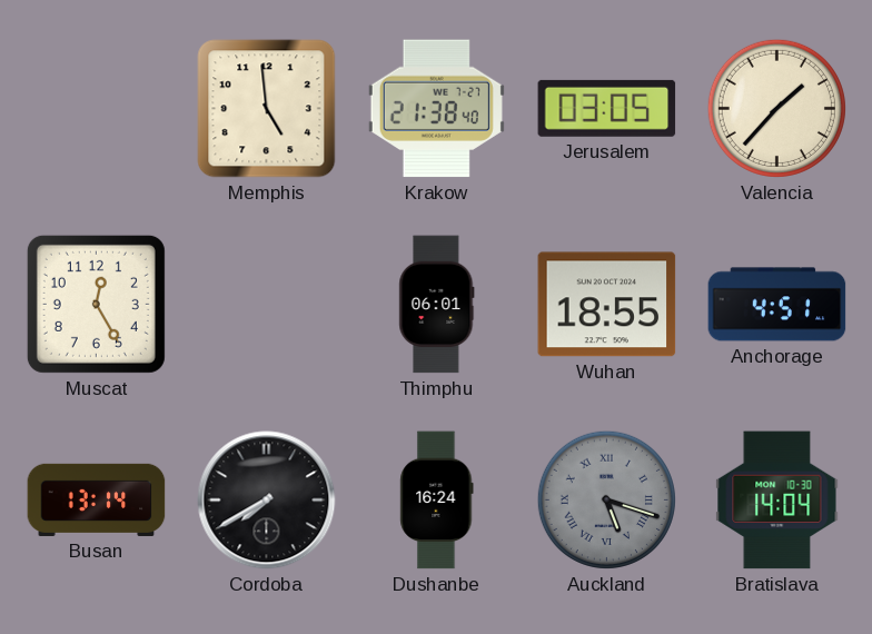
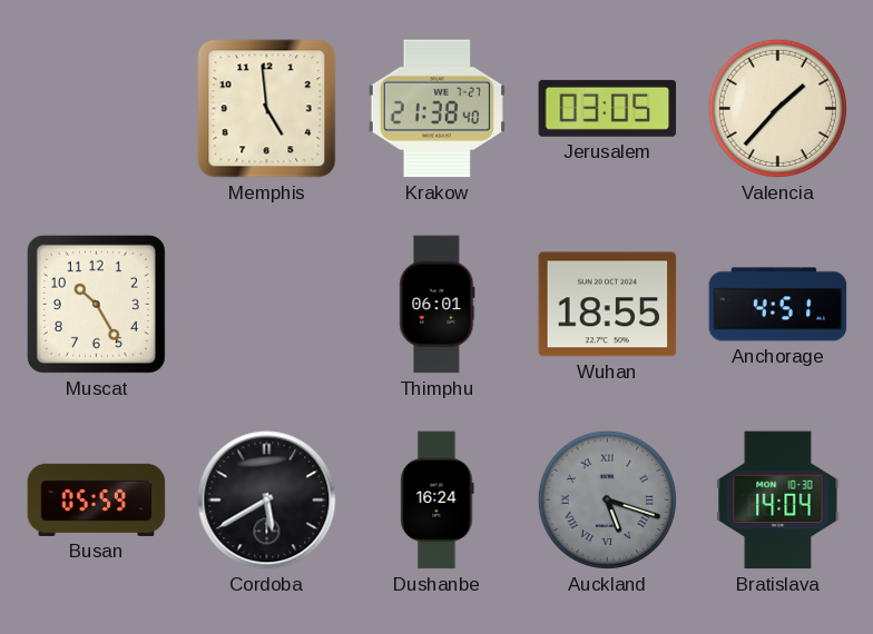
Muscat: 12:25 -> 10:25
Busan: 13:14 -> 05:59
Cordoba: 7:40 -> 5:40
